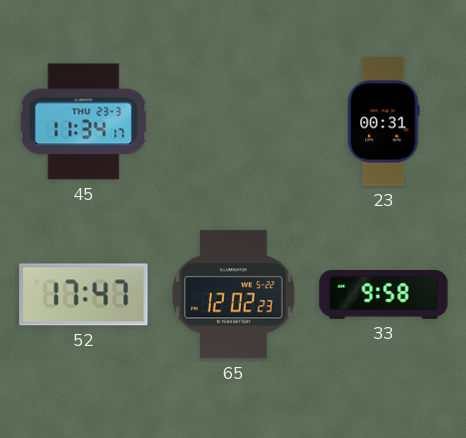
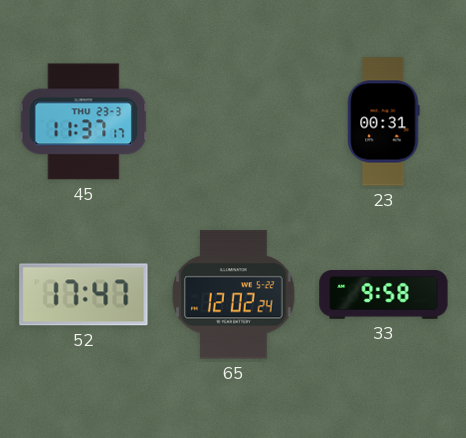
45: 11:34 -> 11:37
65: 12:02:23 -> 12:02:24
